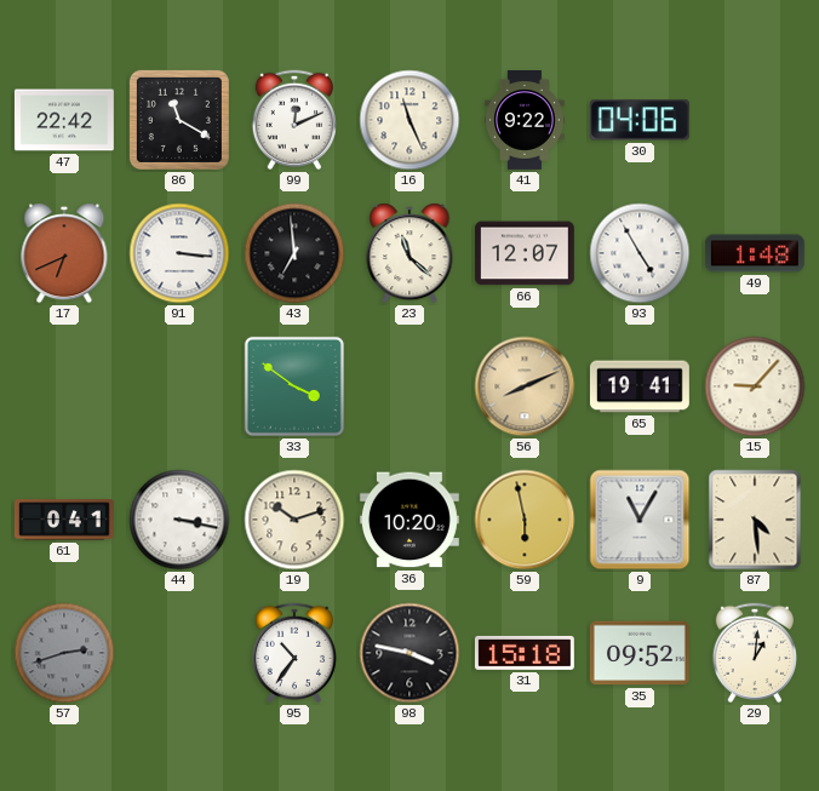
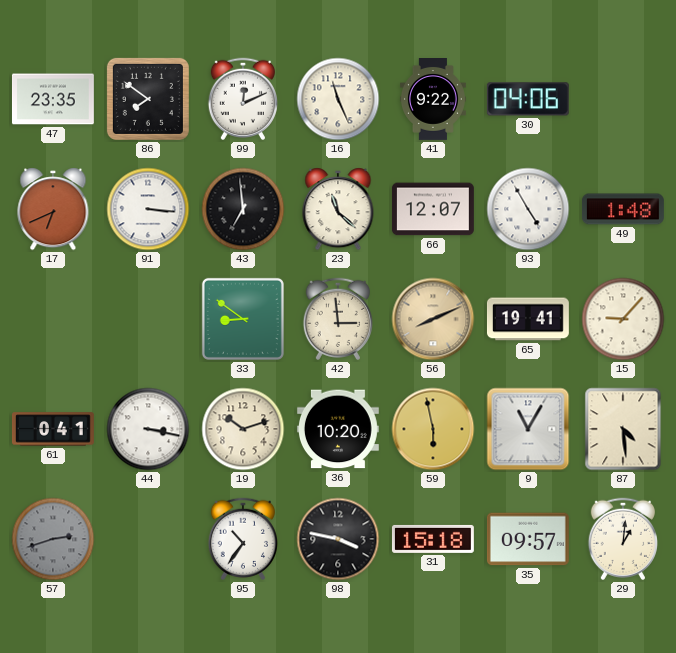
47: 22:42 -> 23:35
86: 11:20 -> 7:51
33: 3:51 -> 8:51
42: none -> 2:59
35: 09:52 -> 09:57
